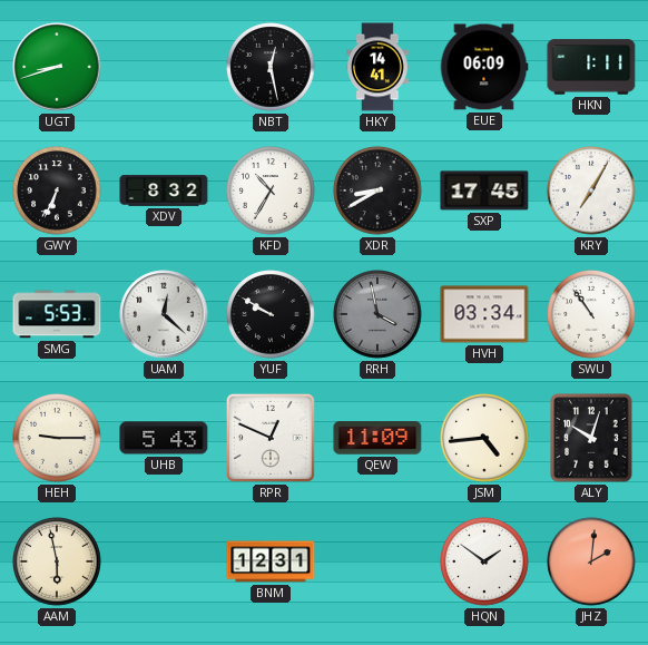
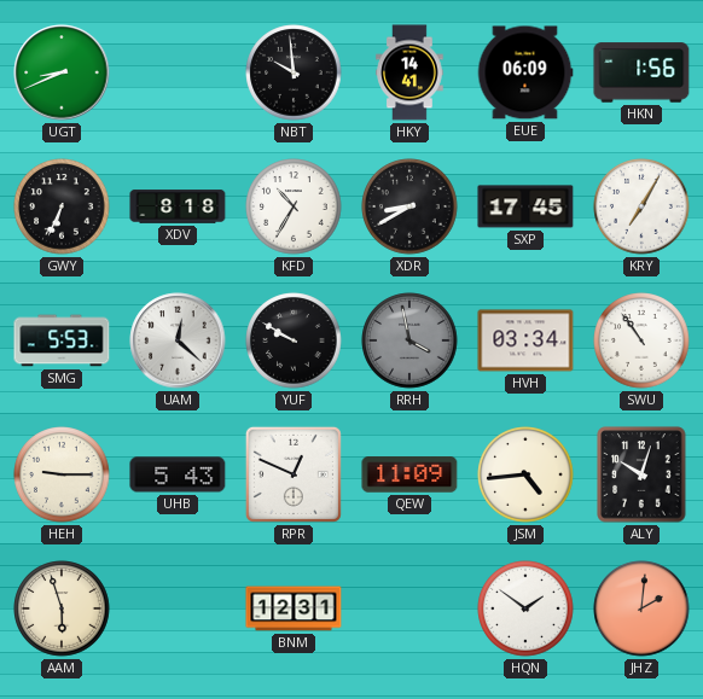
UGT: 8:42 -> 8:41
NBT: 12:28 -> 9:59
HKN: 1:11 -> 1:56
XDV: 8:32 -> 8:18
AAM: 5:58 -> 5:57
